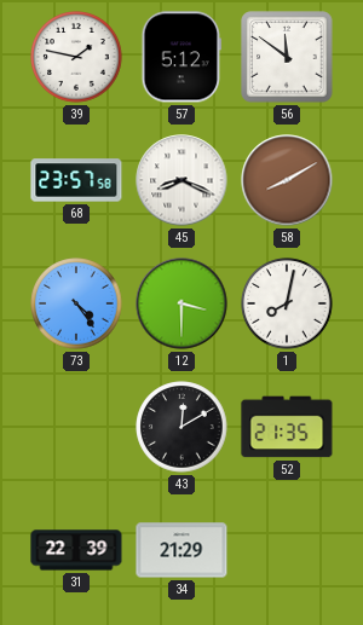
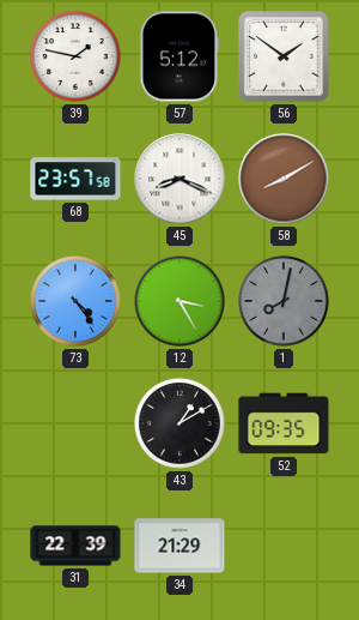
56: 11:51 -> 1:51
12: 3:30 -> 3:25
1 dial: white -> grey
43: 12:10 -> 1:10
52: 21:35 -> 09:35
